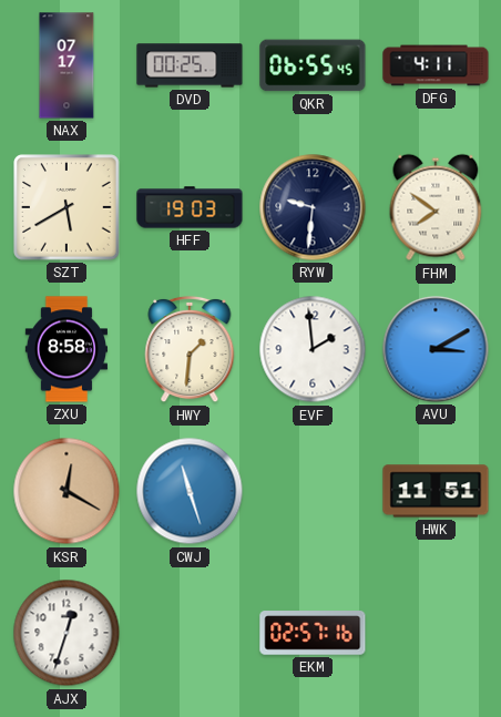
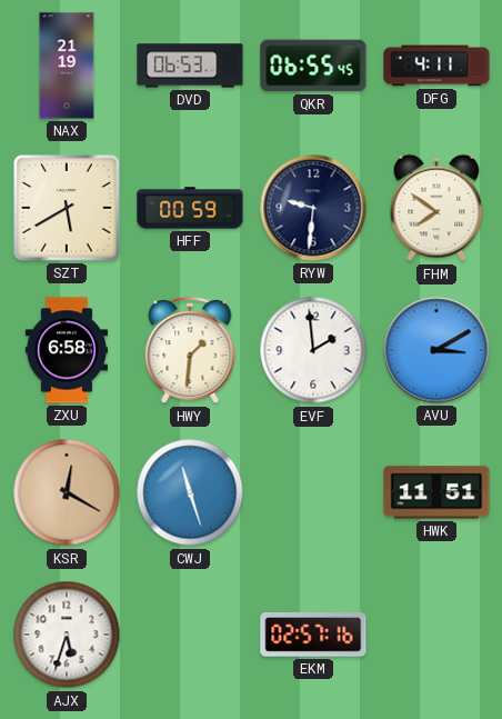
NAX: 07:17 -> 21:19
DVD: 00:25 -> 06:53
HFF: 19:03 -> 00:59
ZXU: 8:58 -> 6:58
AJX: 12:33 -> 5:33
